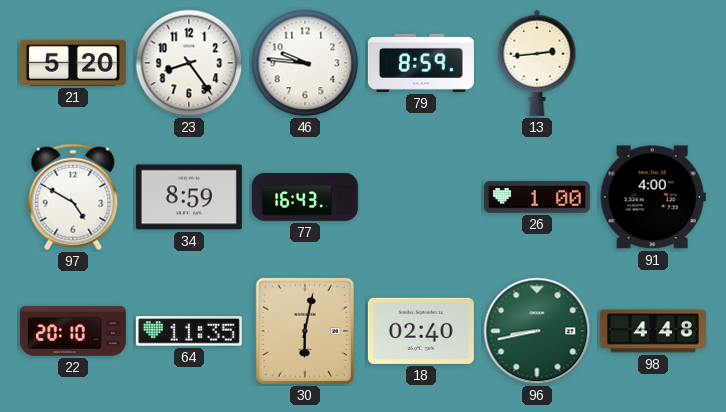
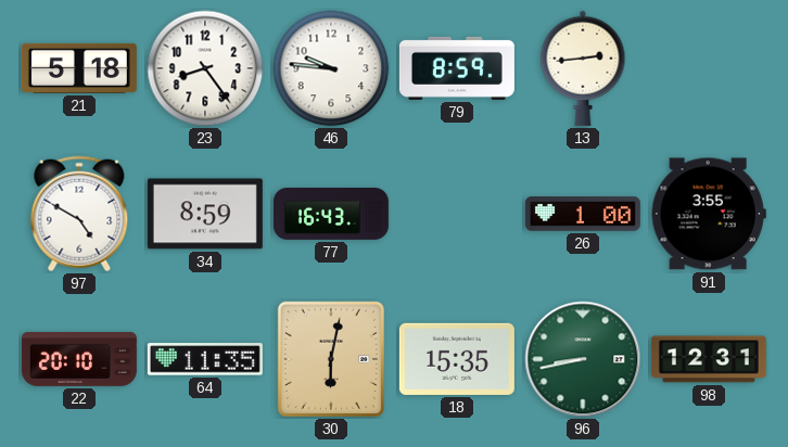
21: 5:20 -> 5:18
91: 4:00 -> 3:55
18: 02:40 -> 15:35
98: 4:48 -> 12:31
